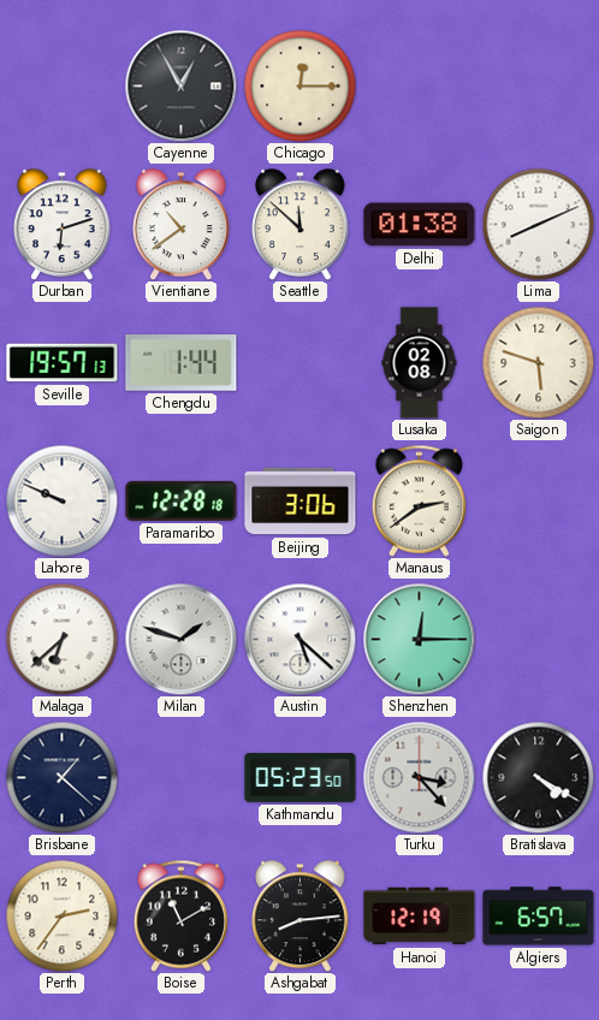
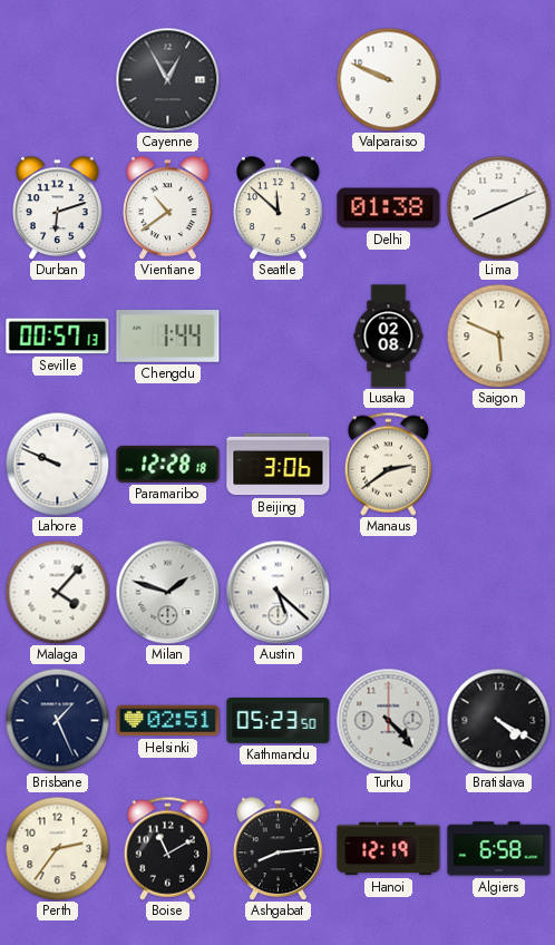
Chicago: 12:15 -> none
Valparaiso: none -> 9:49
Seville: 19:57 -> 00:57
Saigon: 5:48 -> 5:49
Malaga: 6:38 -> 4:07
Shenzhen: 12:15 -> none
Brisbane: 1:22 -> 1:26
Helsinki: none -> 02:51
Turku: 3:23 -> 4:23
Algiers: 6:57 -> 6:58
